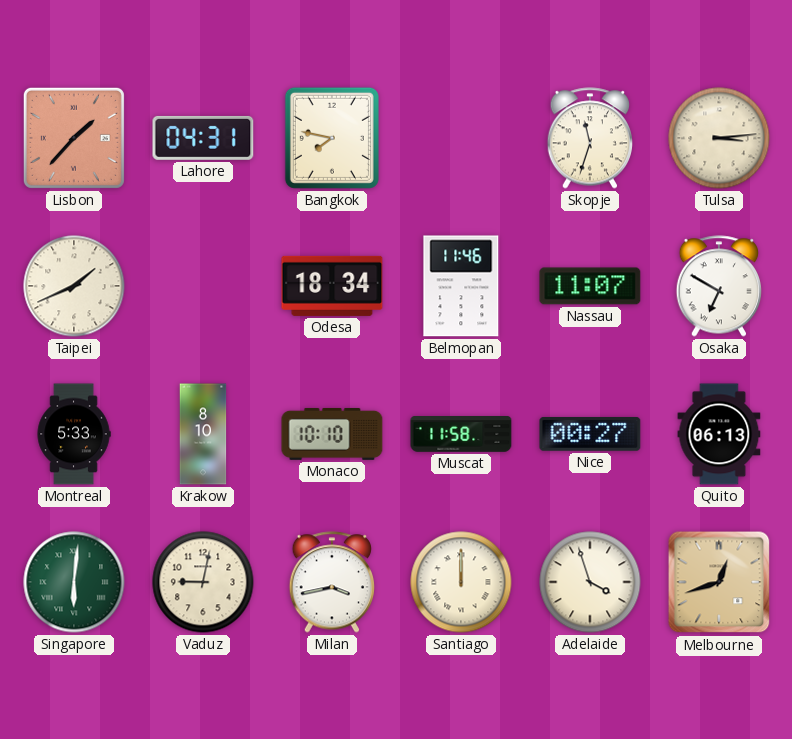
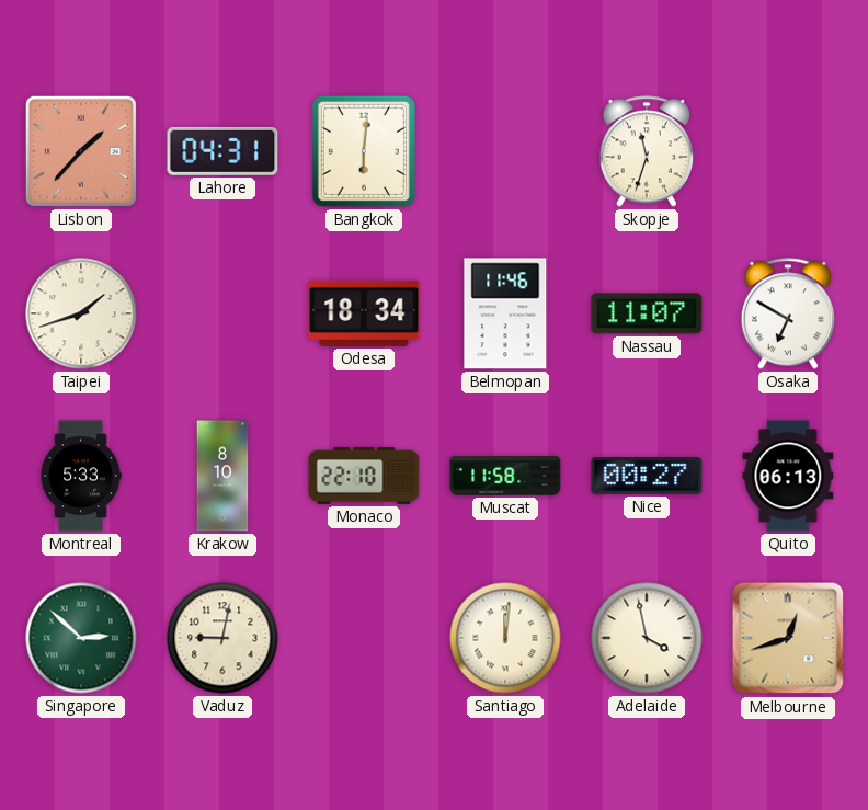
Bangkok: 7:47 -> 6:01
Tulsa: 3:14 -> none
Taipei: 1:41 -> 1:42
Monaco: 10:10 -> 22:10
Singapore: 6:01 -> 2:52
Milan: 3:43 -> none
Santiago: 12:00 -> 12:01
Adelaide: 3:57 -> 3:58
